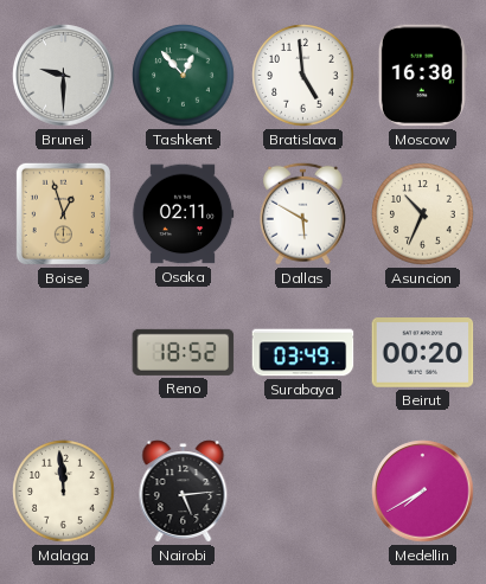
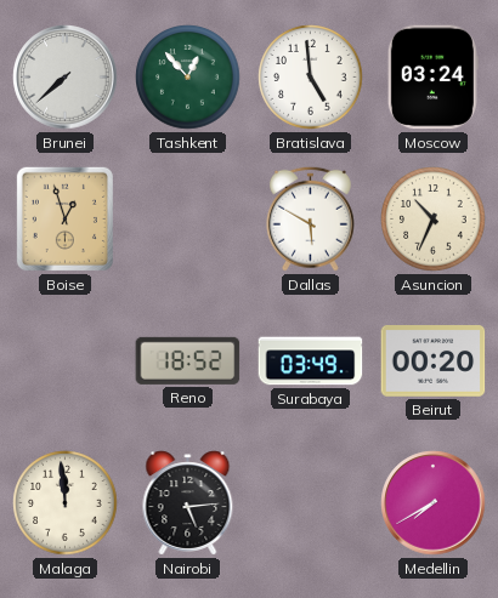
Brunei: 9:30 -> 7:38
Moscow: 16:30 -> 03:24
Osaka: 02:11 -> none
